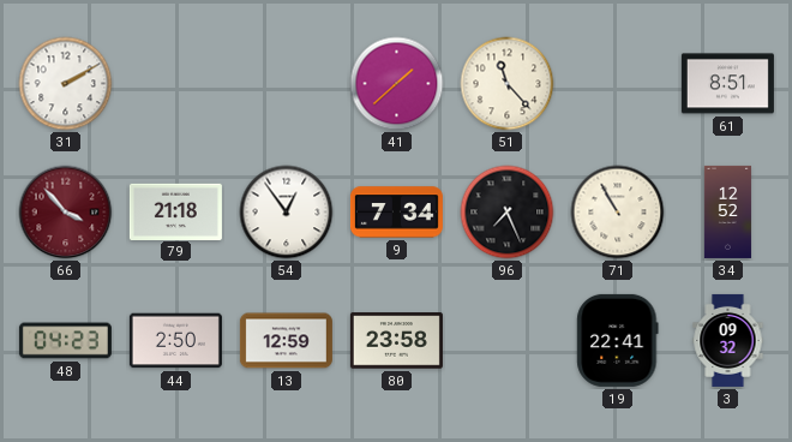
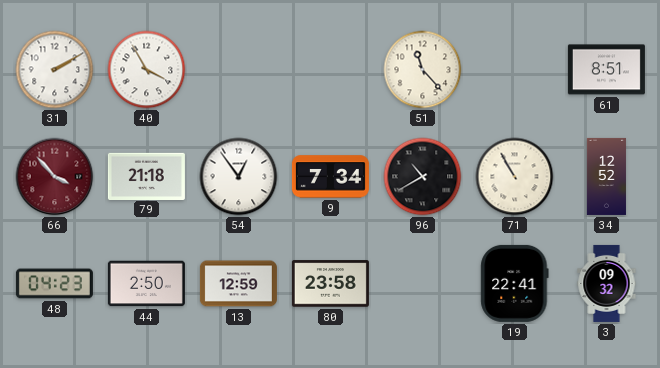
40: none -> 3:55
41: 1:38 -> none
96: 7:26 -> 10:40
